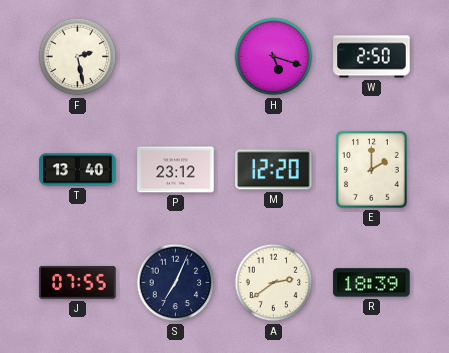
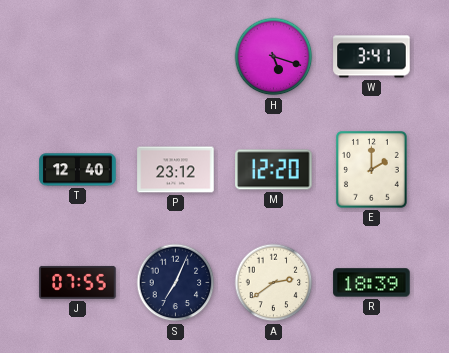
F: 2:28 -> none
W: 2:50 -> 3:41
T: 13:40 -> 12:40
